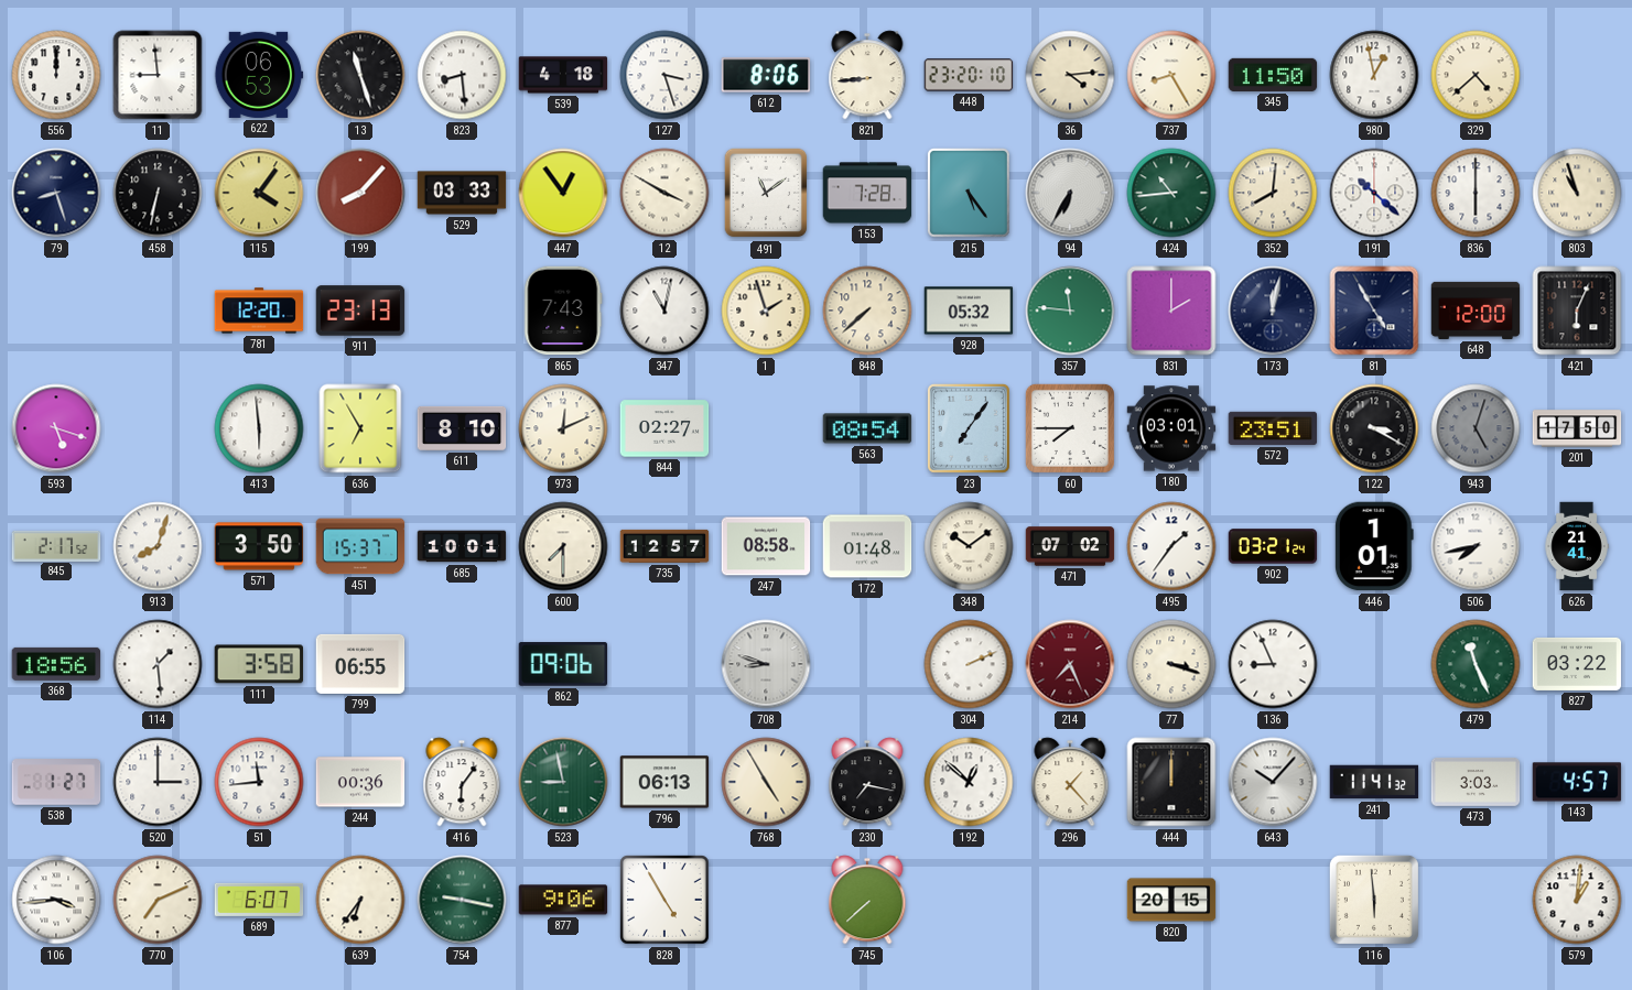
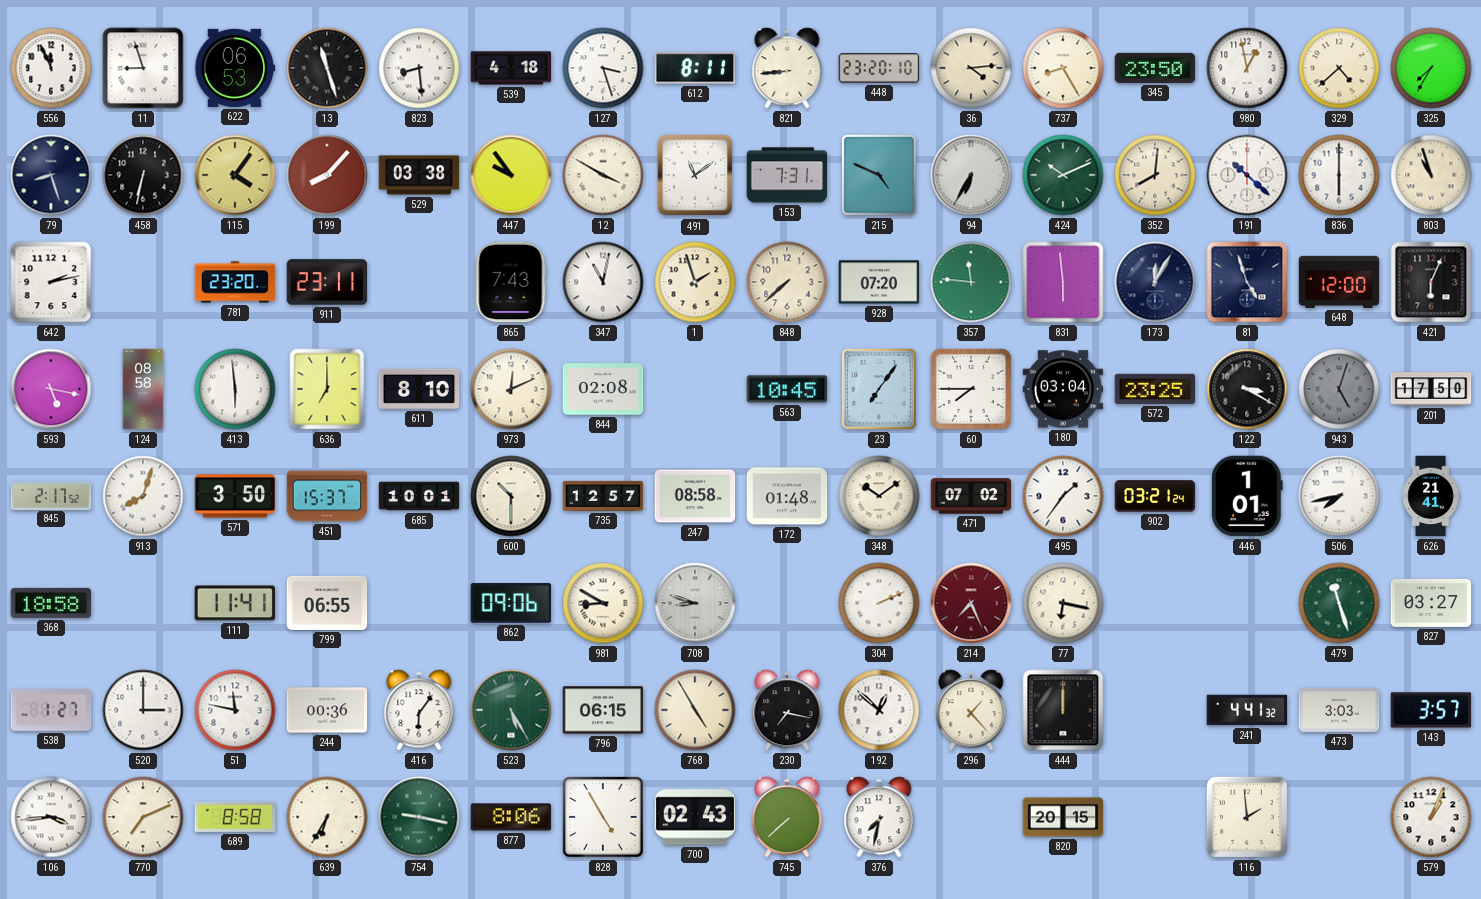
556: 12:00 -> 11:56
11: 8:59 -> 8:57
612: 8:06 -> 8:11
345: 11:50 -> 23:50
325: none -> 7:35
529: 03:33 -> 03:38
447: 12:54 -> 9:54
153: 7:28 -> 7:31
215: 5:24 -> 4:49
424: 10:44 -> 10:11
642: none -> 2:13
781: 12:20 -> 23:20
911: 23:13 -> 23:11
928: 05:32 -> 07:20
831: 2:00 -> 5:59
173: 12:02 -> 12:05
81: 4:55 -> 4:57
593: 5:18 -> 5:17
124: none -> 08:58
636: 6:55 -> 7:00
844: 02:27 -> 02:08
563: 08:54 -> 10:45
180: 03:01 -> 03:04
572: 23:51 -> 23:25
600: 7:30 -> 10:30
368: 18:56 -> 18:58
114: 1:29 -> none
111: 3:58 -> 11:41
981: none -> 8:50
77: 3:18 -> 6:17
136: 8:56 -> none
479: 11:26 -> 11:27
827: 03:22 -> 03:27
51: 11:44 -> 11:47
523: 8:58 -> 5:25
796: 06:13 -> 06:15
643: 10:07 -> none
241: 11:41 -> 4:41
143: 4:57 -> 3:57
689: 6:07 -> 8:58
639: 6:36 -> 6:35
877: 9:06 -> 8:06
700: none -> 02:43
376: none -> 7:32
116: 5:59 -> 1:59
579: 1:01 -> 1:04
